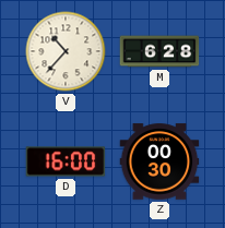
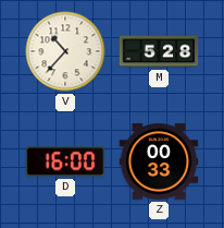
M: 6:28 -> 5:28
Z: 00:30 -> 00:33
